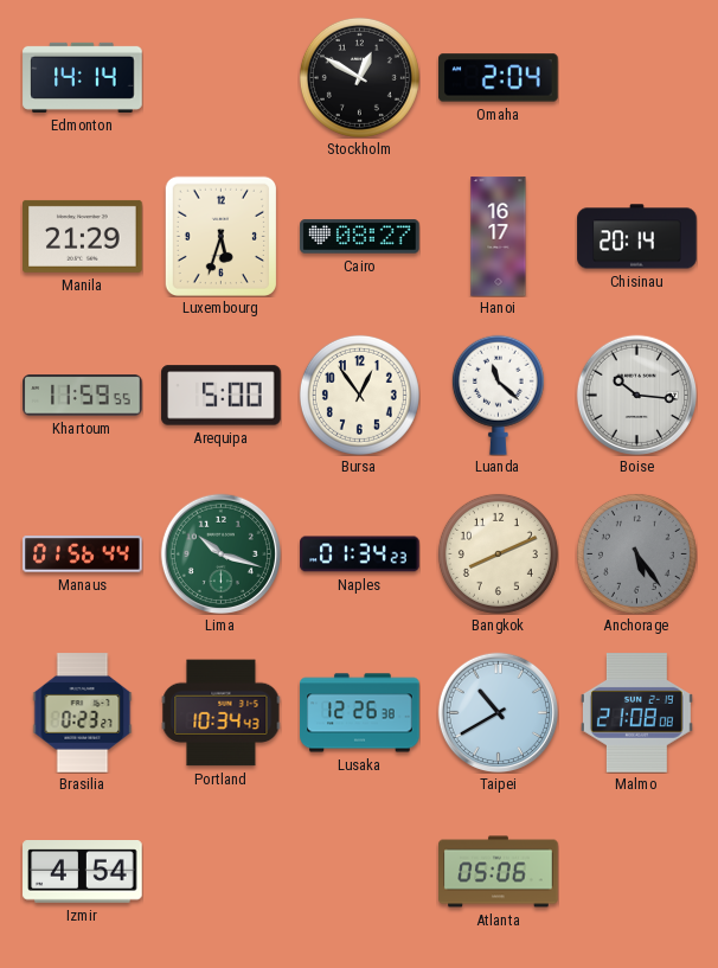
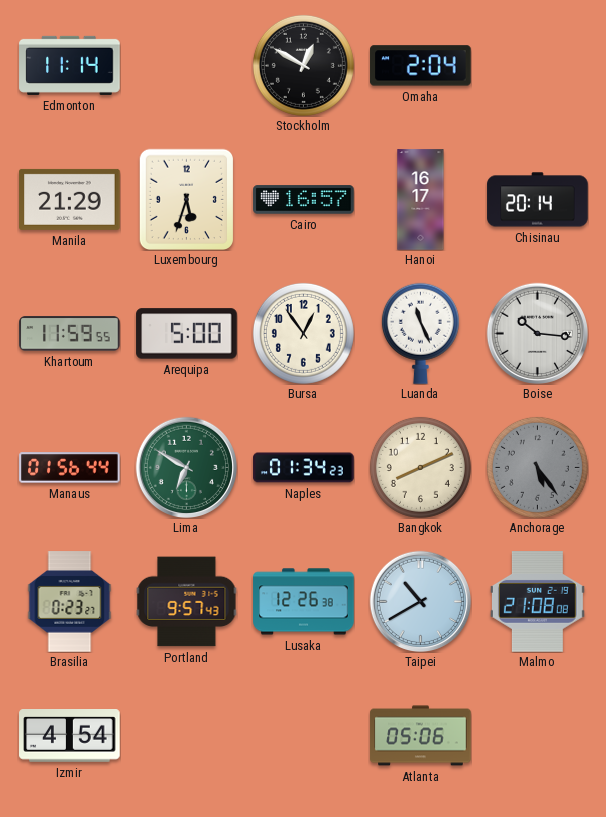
Edmonton: 14:14 -> 11:14
Cairo: 08:27 -> 16:57
Luanda: 11:22 -> 11:26
Lima: 10:18 -> 6:50
Portland: 10:34 -> 9:57
